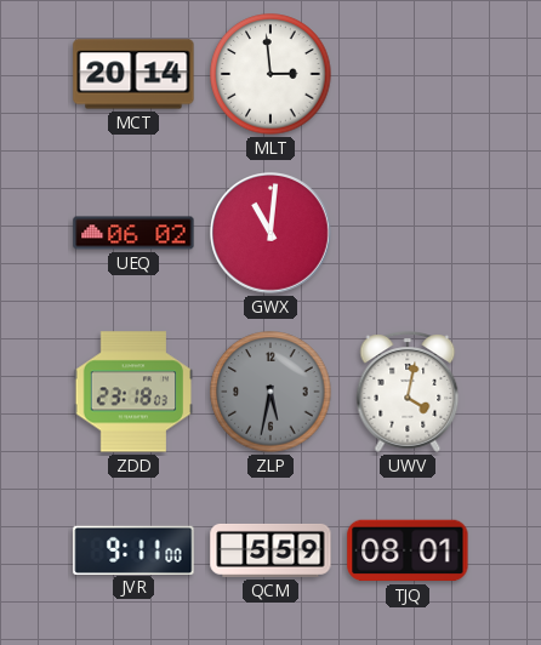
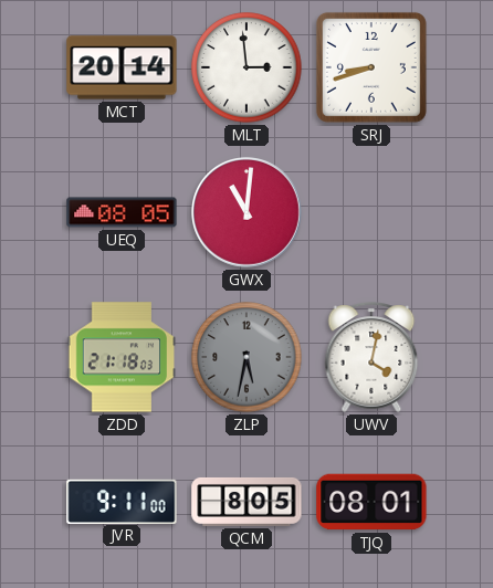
SRJ: none -> 8:42
UEQ: 06:02 -> 08:05
ZDD: 23:18 -> 21:18
QCM: 5:59 -> 8:05
